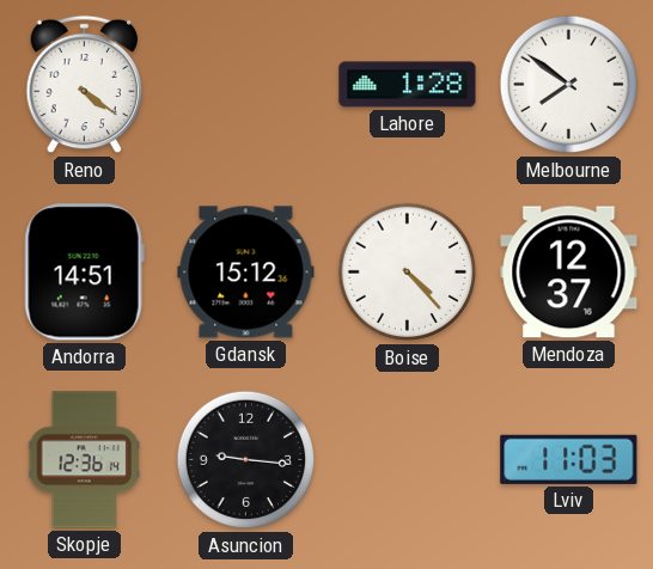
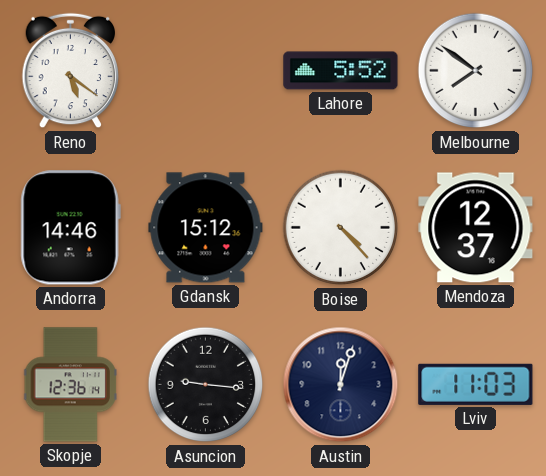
Reno: 4:21 -> 5:21
Lahore: 1:28 -> 5:52
Andorra: 14:51 -> 14:46
Austin: none -> 12:03
